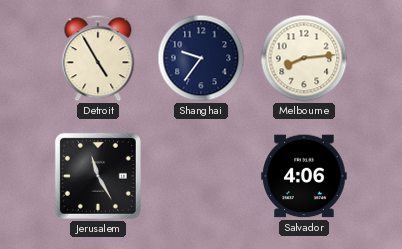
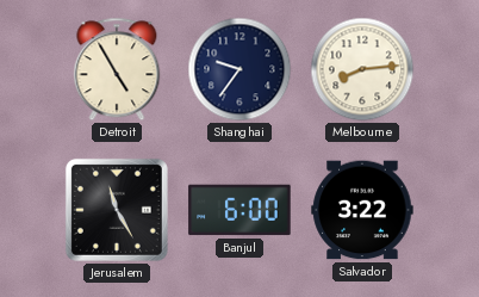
Banjul: none -> 6:00
Salvador: 4:06 -> 3:22
